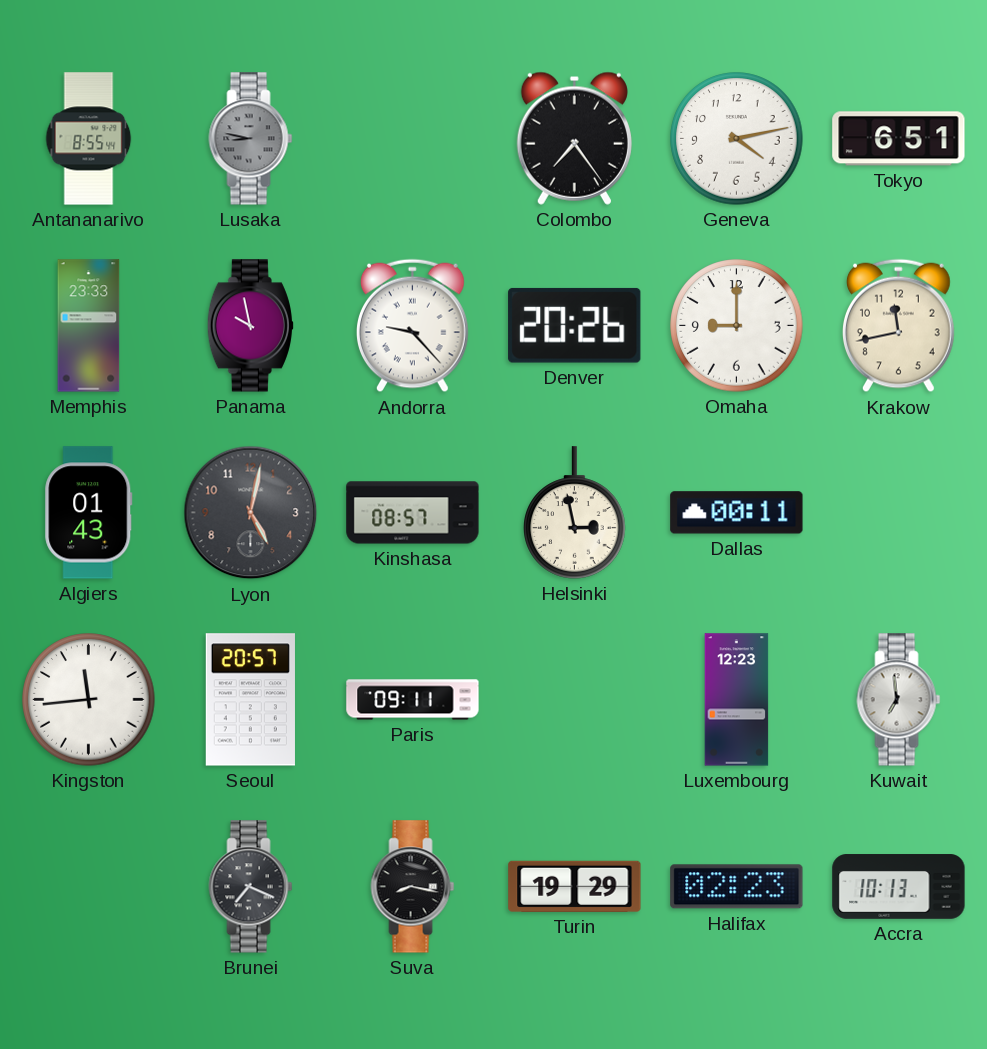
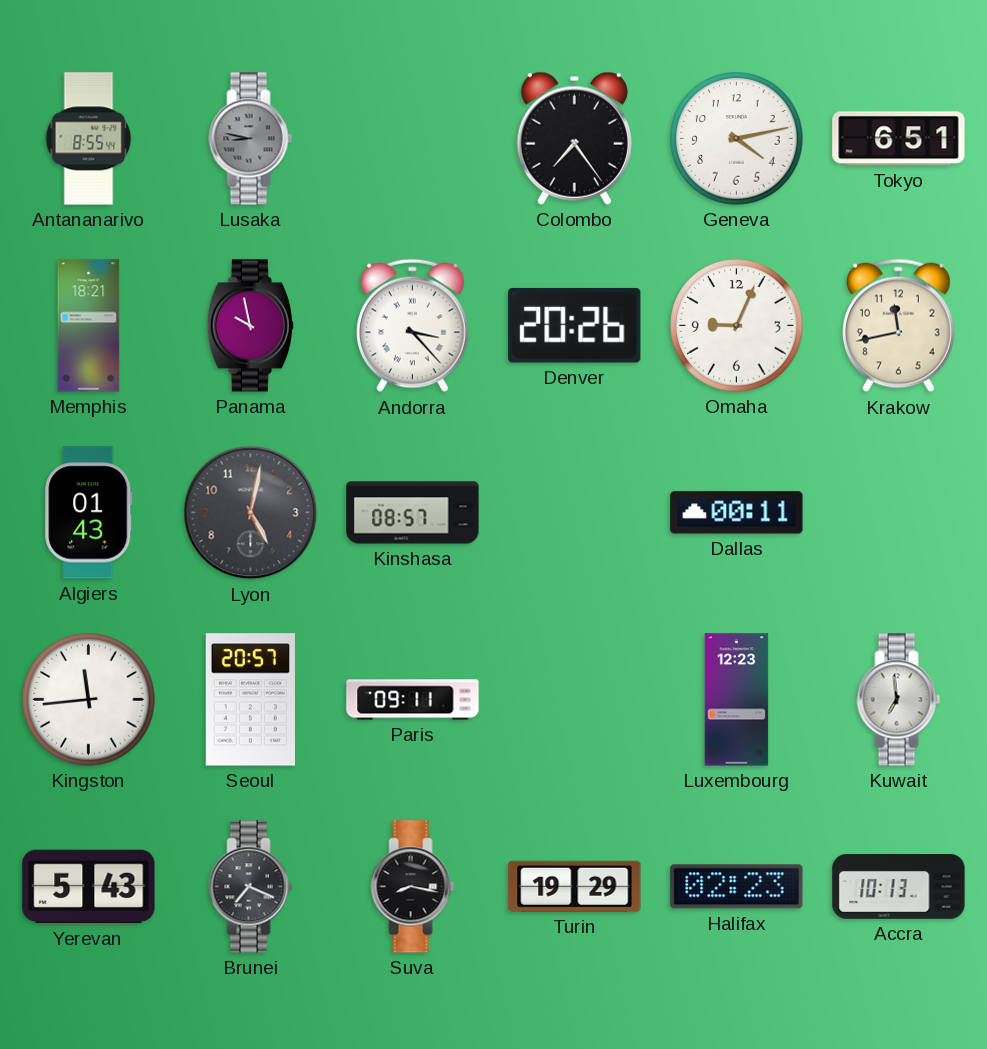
Memphis: 23:33 -> 18:21
Andorra: 9:23 -> 3:23
Omaha: 9:00 -> 9:04
Helsinki: 2:58 -> none
Yerevan: none -> 5:43
